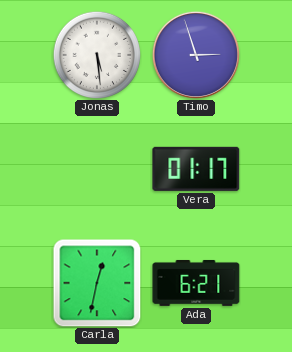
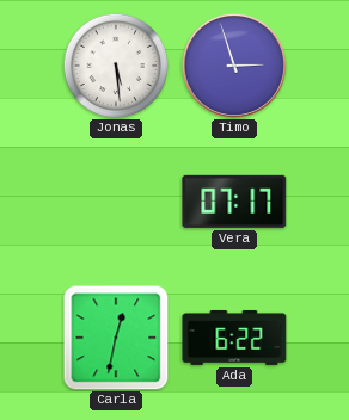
Vera: 01:17 -> 07:17
Ada: 6:21 -> 6:22
